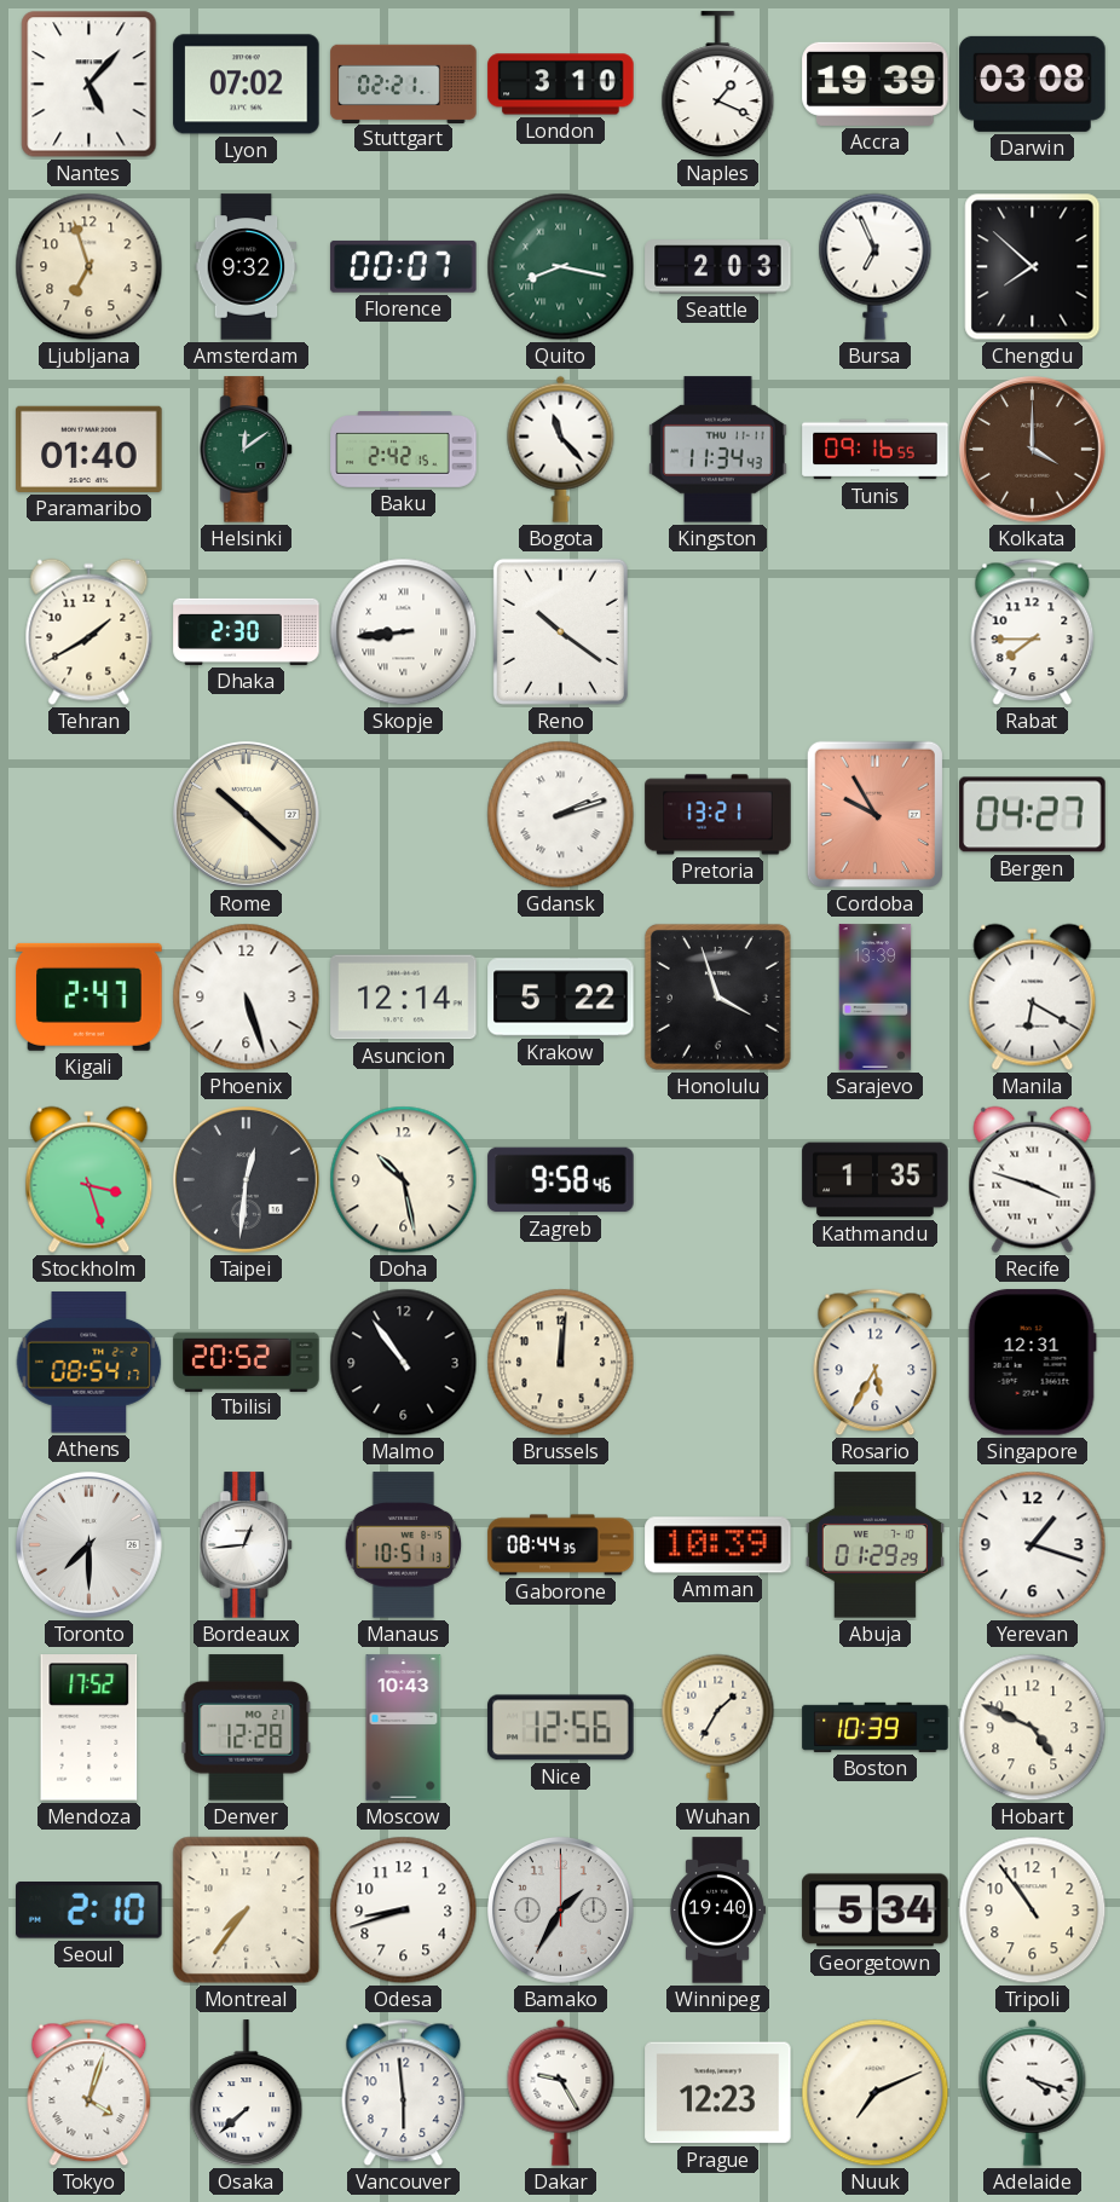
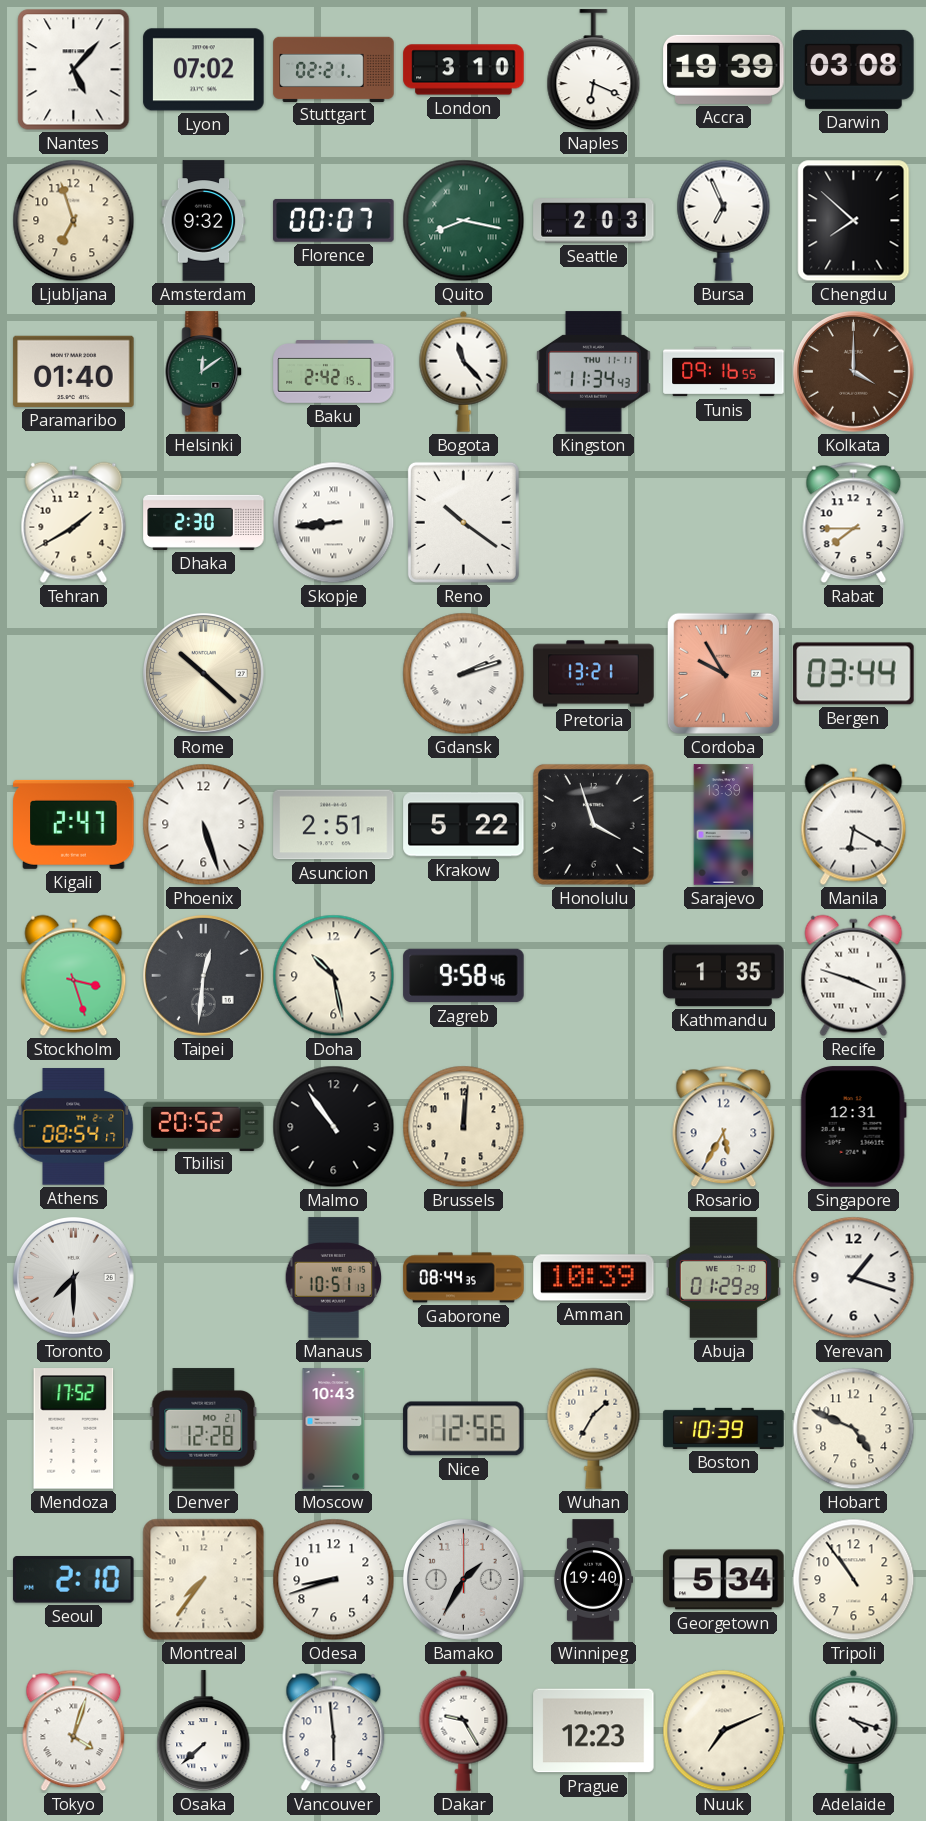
Naples: 1:19 -> 6:19
Bergen: 04:27 -> 03:44
Asuncion: 12:14 -> 2:51
Bordeaux: 12:44 -> none
